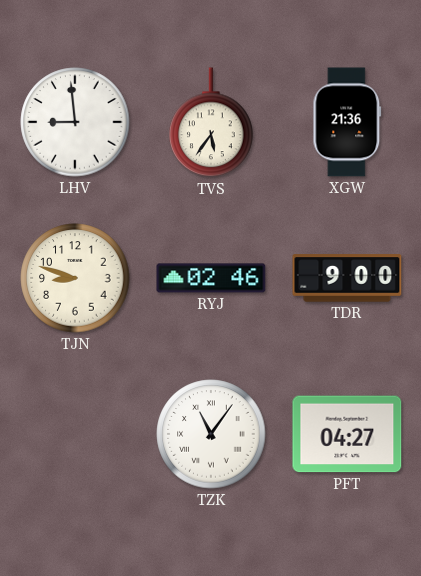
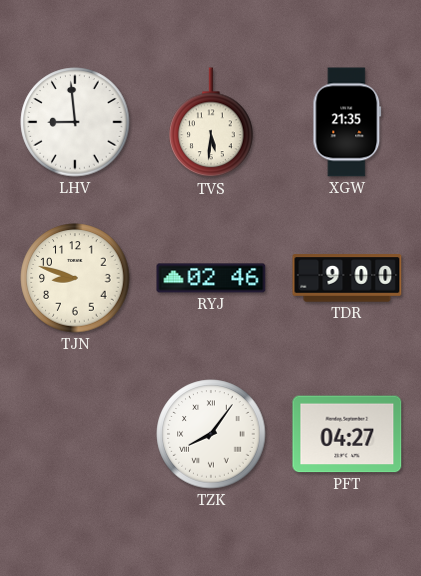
TVS: 5:36 -> 5:31
XGW: 21:36 -> 21:35
TZK: 11:06 -> 8:06
